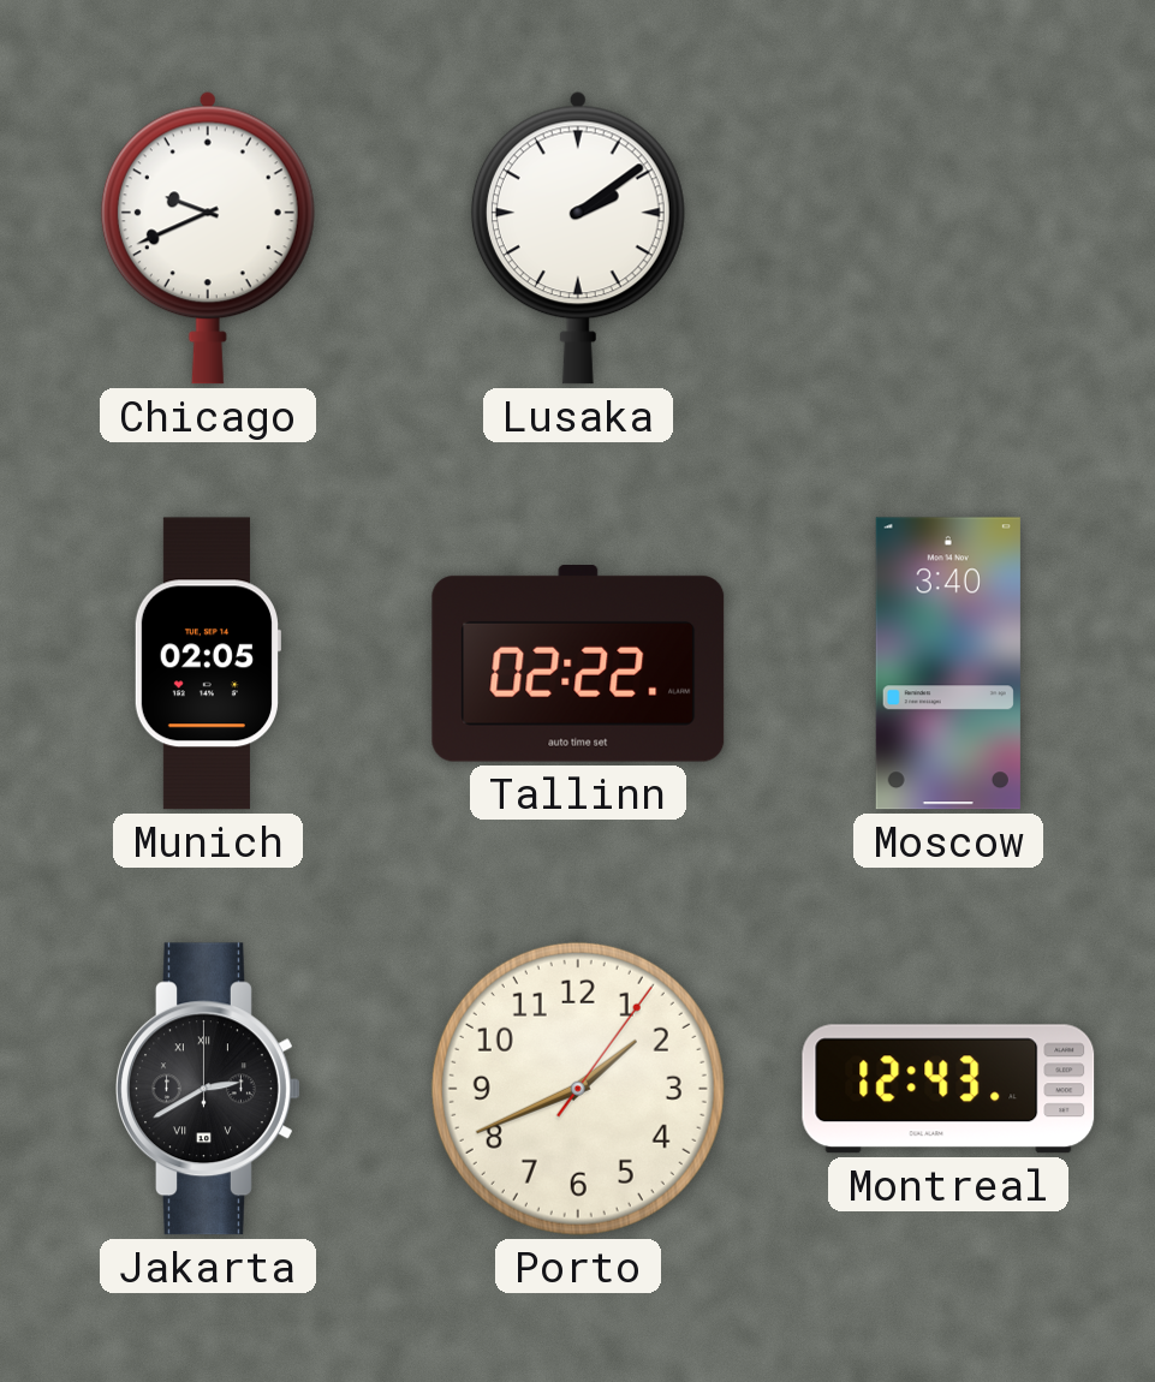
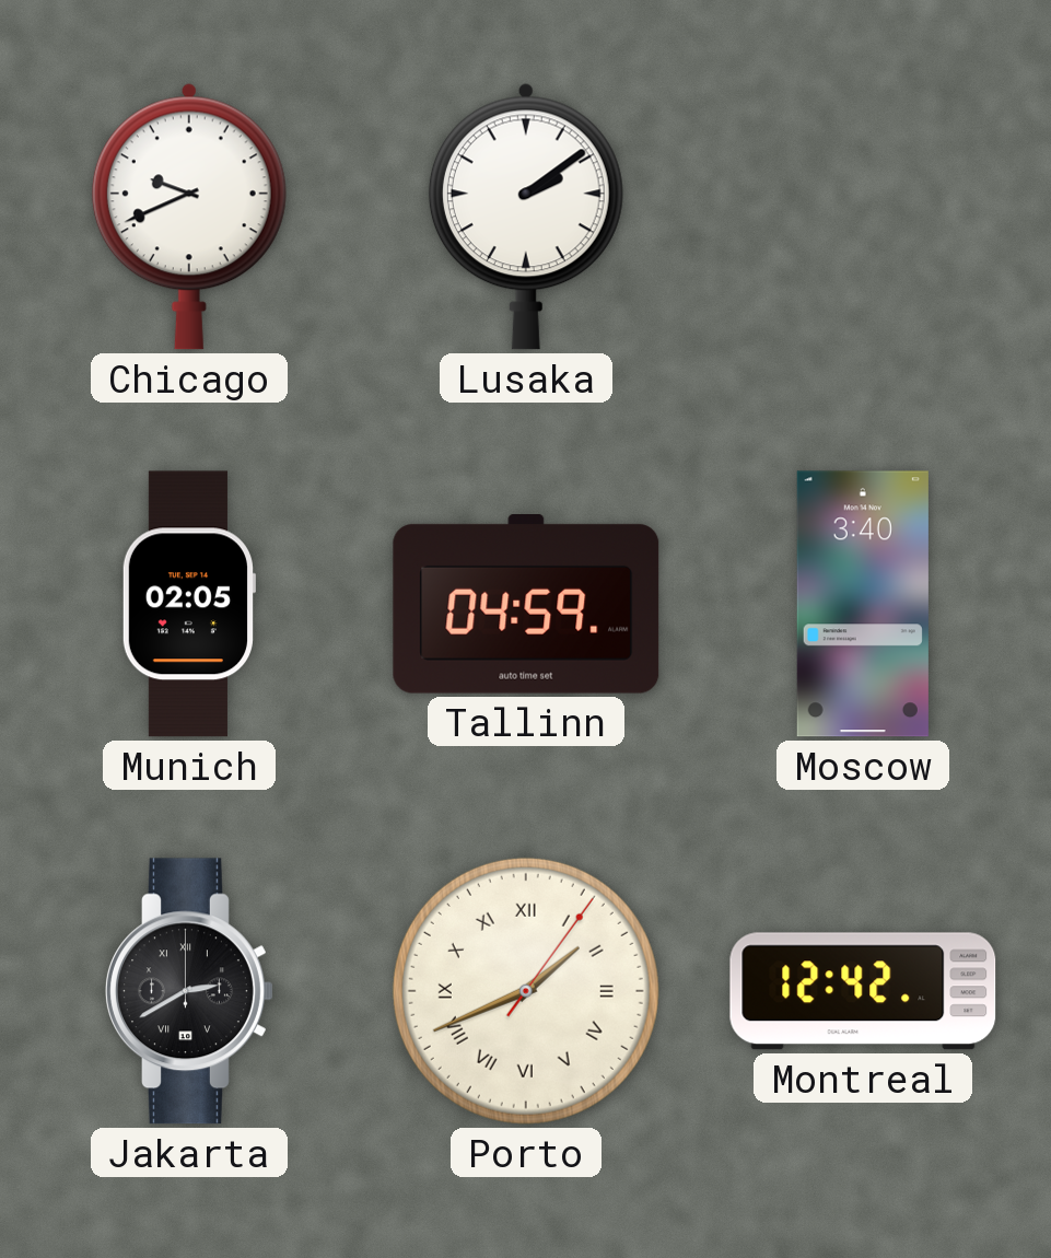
Tallinn: 02:22 -> 04:59
Porto numerals: Arabic -> Roman
Montreal: 12:43 -> 12:42
